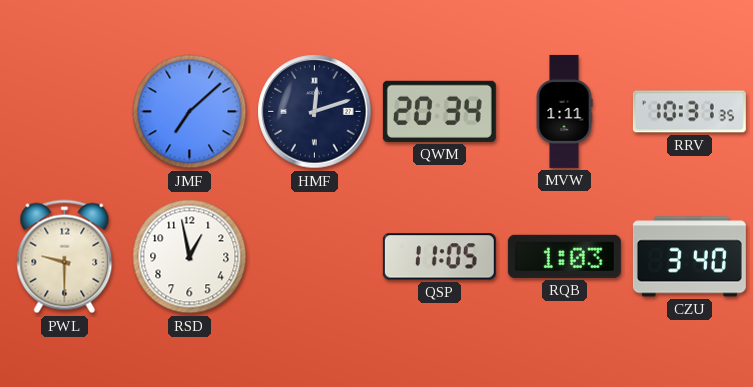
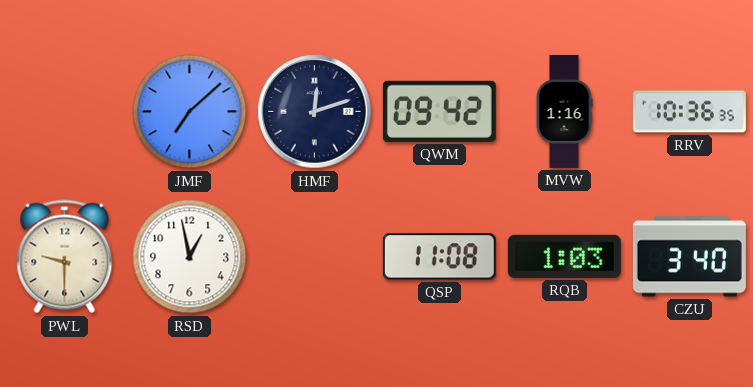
QWM: 20:34 -> 09:42
MVW: 1:11 -> 1:16
RRV: 10:31 -> 10:36
QSP: 11:05 -> 11:08
